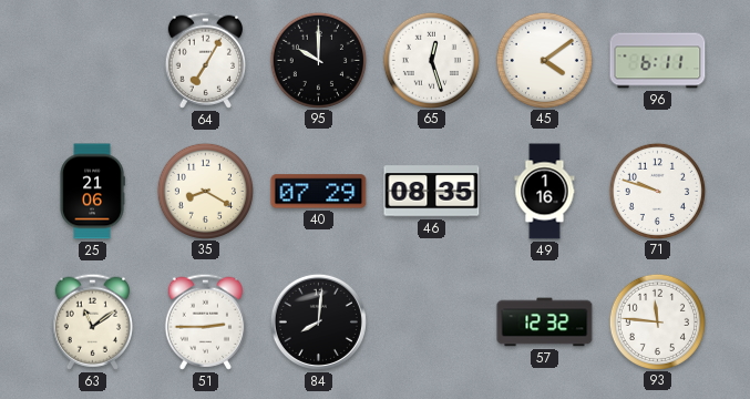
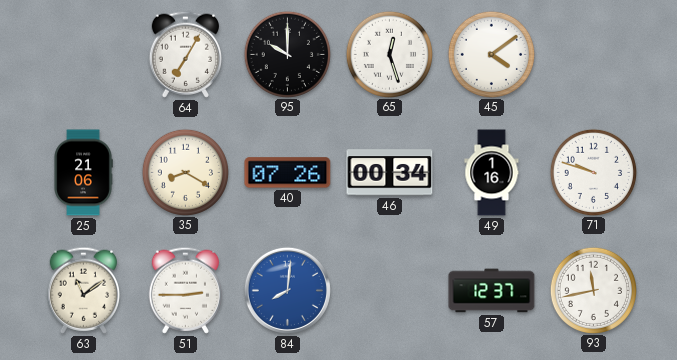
96: 6:11 -> none
40: 07:29 -> 07:26
46: 08:35 -> 00:34
84 dial: black -> blue
57: 12:32 -> 12:37
93: 11:46 -> 11:43
